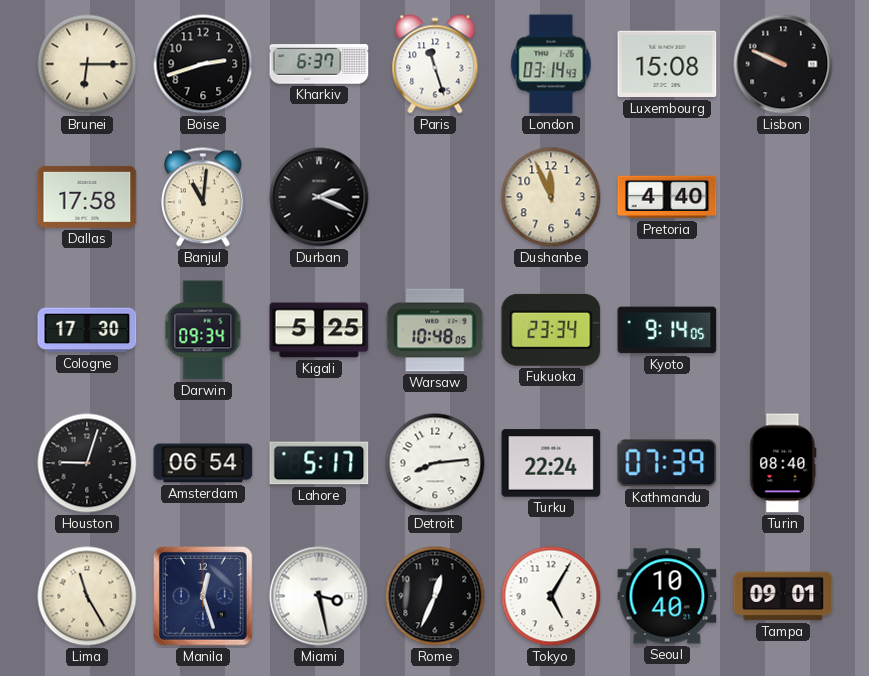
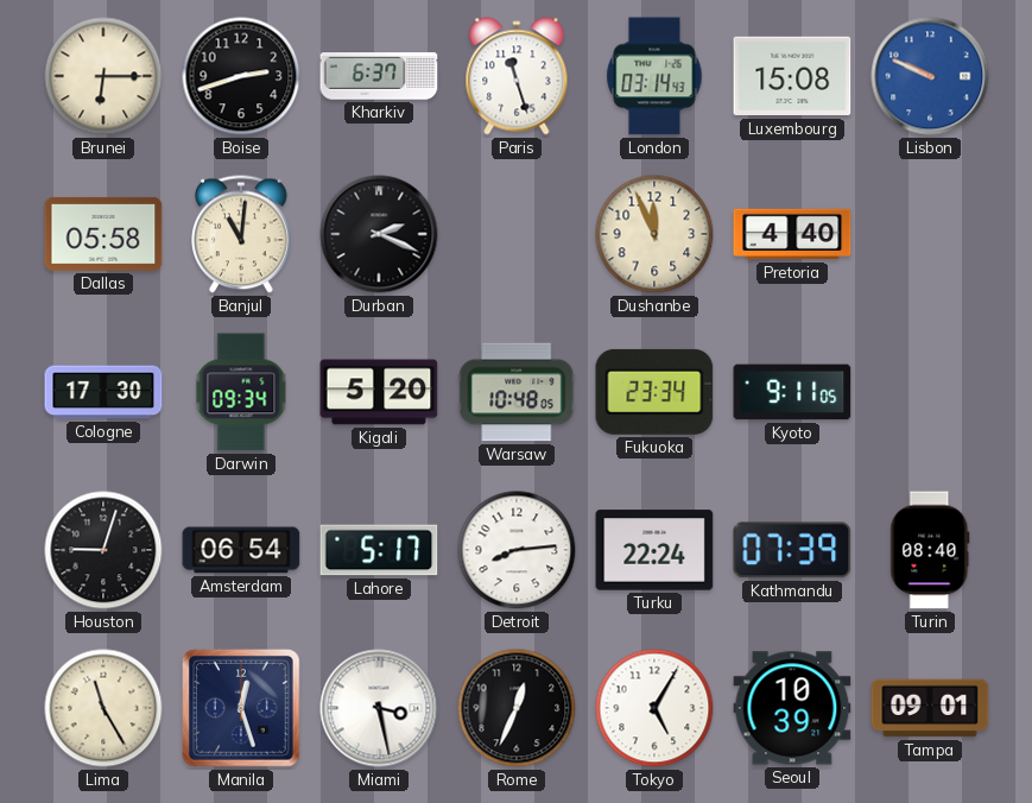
Lisbon dial: black -> blue
Dallas: 17:58 -> 05:58
Kigali: 5:25 -> 5:20
Kyoto: 9:14 -> 9:11
Seoul: 10:40 -> 10:39
